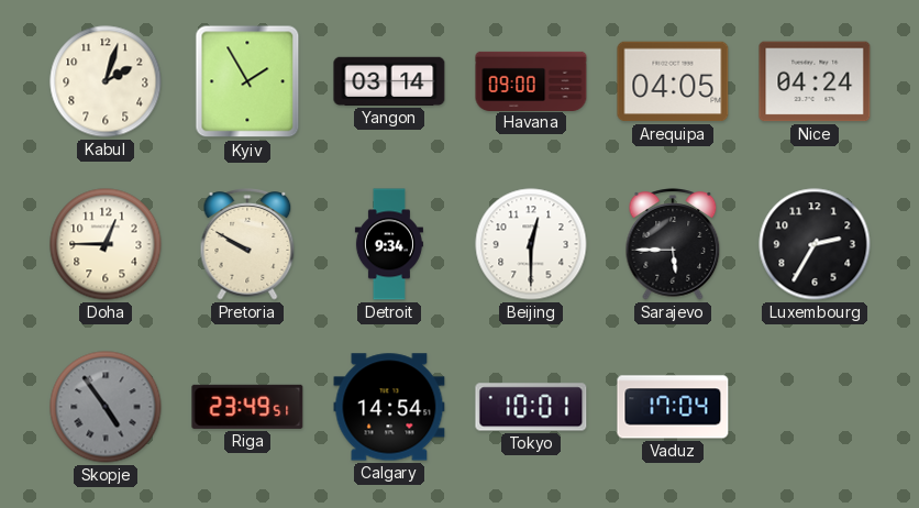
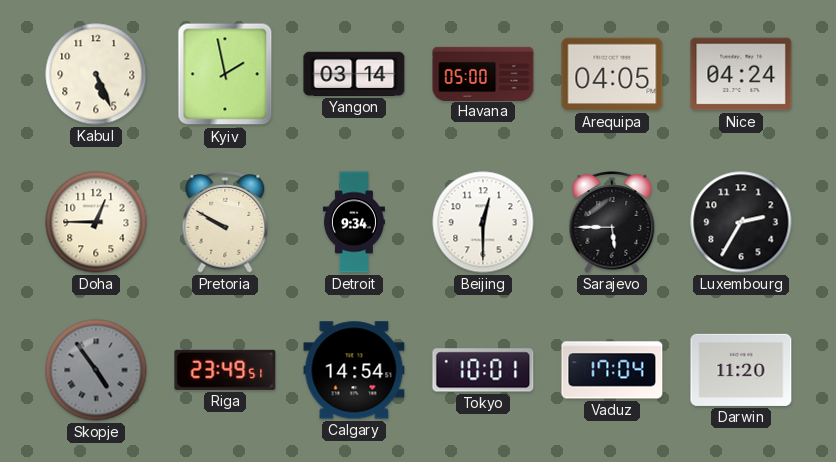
Kabul: 2:03 -> 5:26
Kyiv: 1:55 -> 1:58
Havana: 09:00 -> 05:00
Darwin: none -> 11:20
